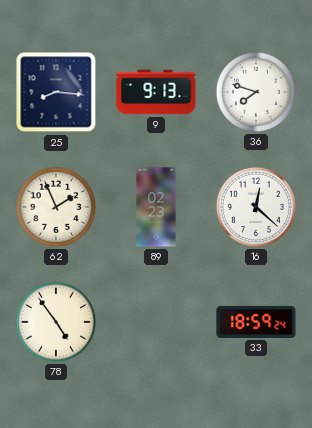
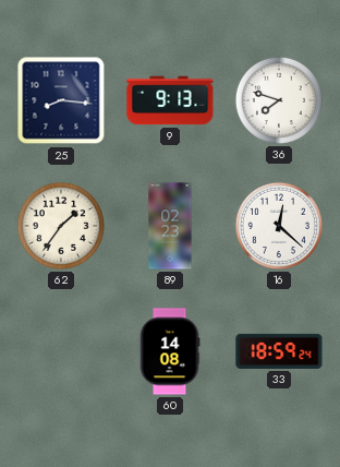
62: 1:56 -> 1:36
78: 4:54 -> none
60: none -> 14:08
